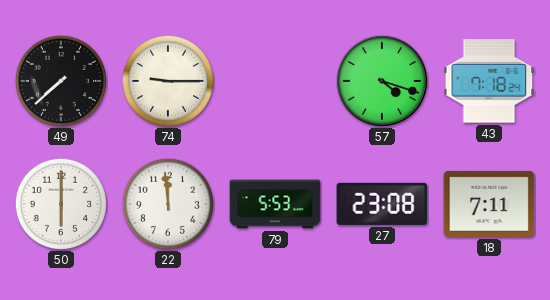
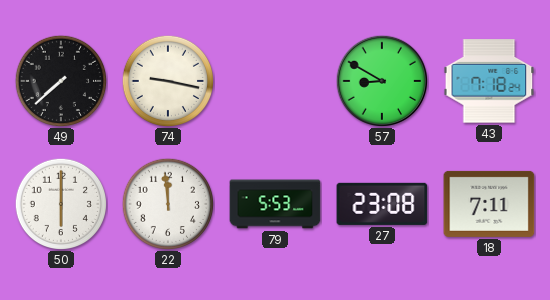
74: 9:15 -> 9:17
57: 4:18 -> 8:50
